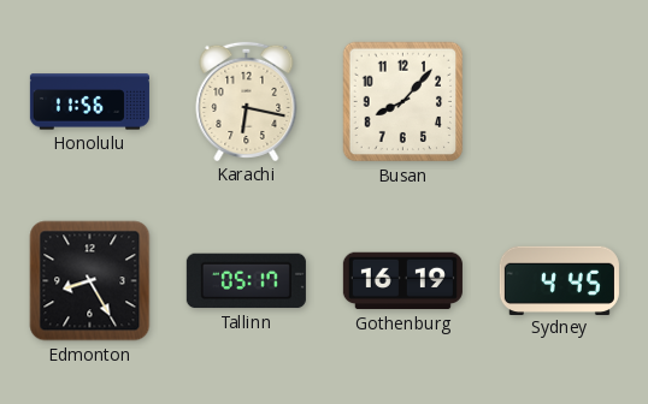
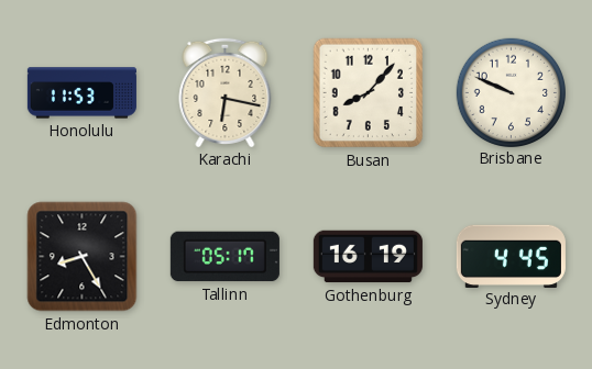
Honolulu: 11:56 -> 11:53
Brisbane: none -> 9:49
